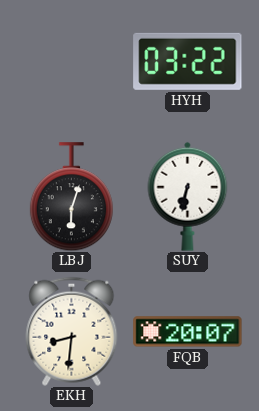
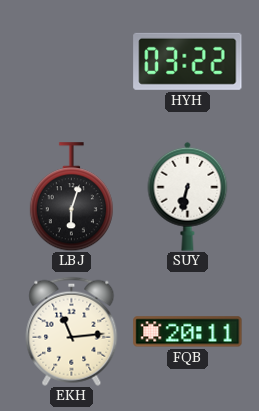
EKH: 8:31 -> 11:14
FQB: 20:07 -> 20:11
